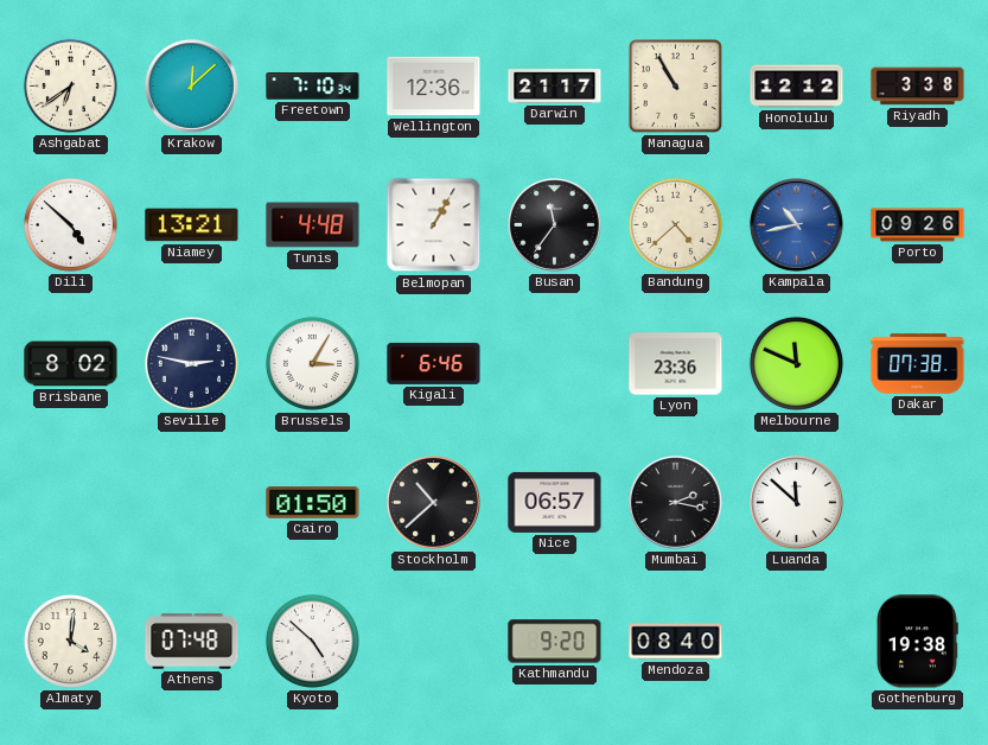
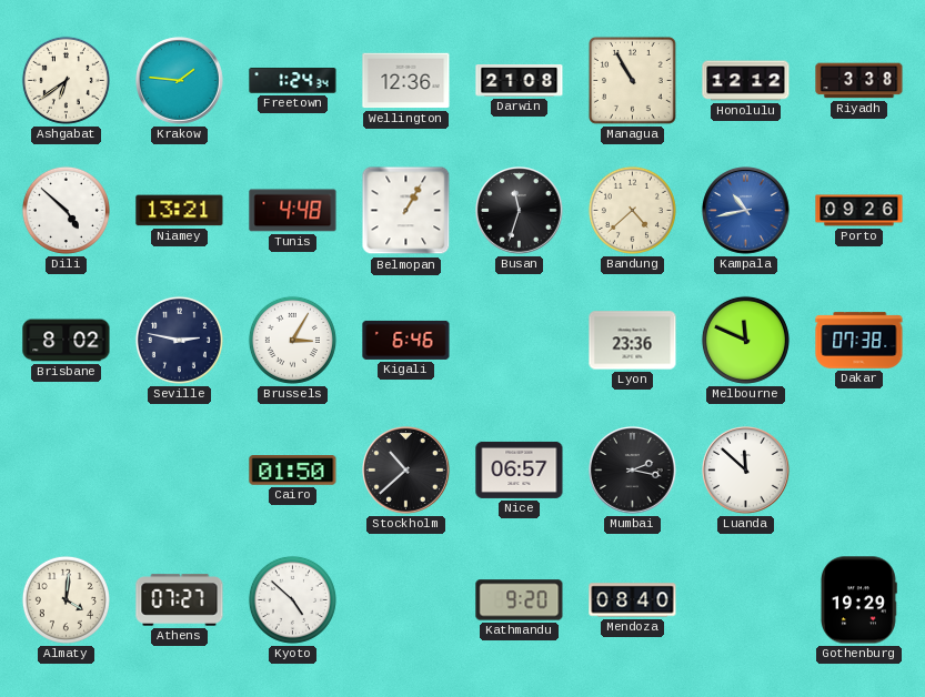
Krakow: 12:08 -> 1:46
Freetown: 7:10 -> 1:24
Darwin: 21:17 -> 21:08
Busan: 11:36 -> 11:33
Athens: 07:48 -> 07:27
Gothenburg: 19:38 -> 19:29
